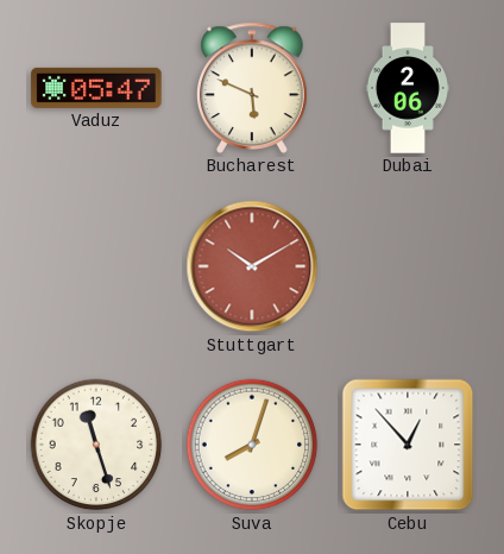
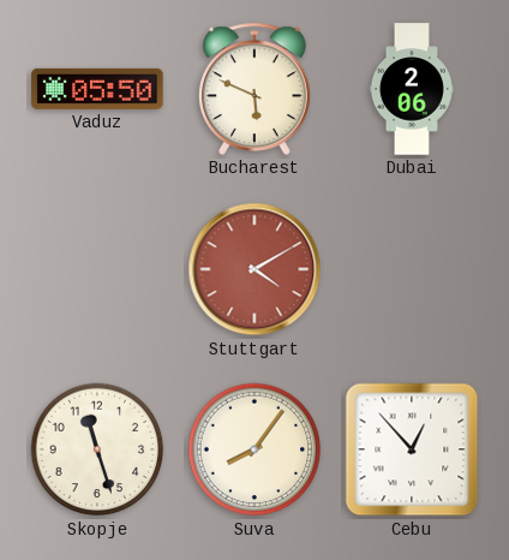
Vaduz: 05:47 -> 05:50
Stuttgart: 10:10 -> 4:10
Suva: 8:03 -> 8:06
